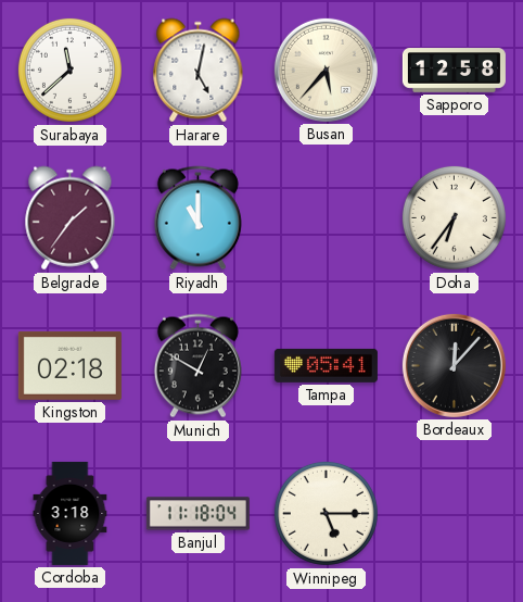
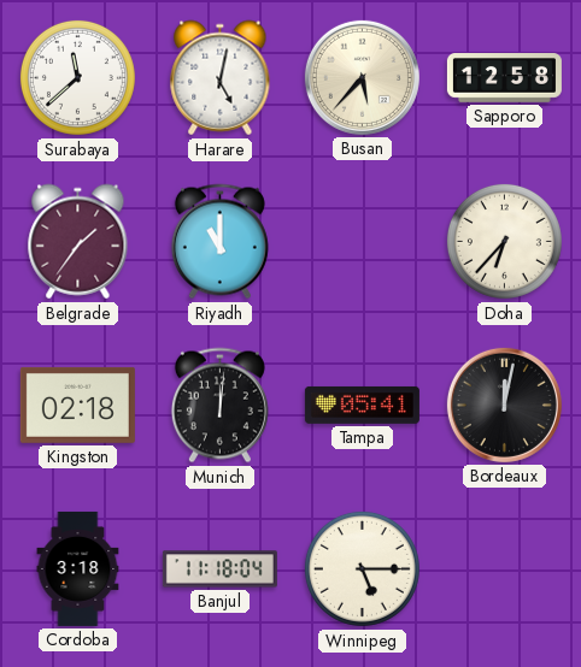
Doha: 6:36 -> 6:37
Munich: 12:50 -> 12:01
Bordeaux: 12:07 -> 12:02
